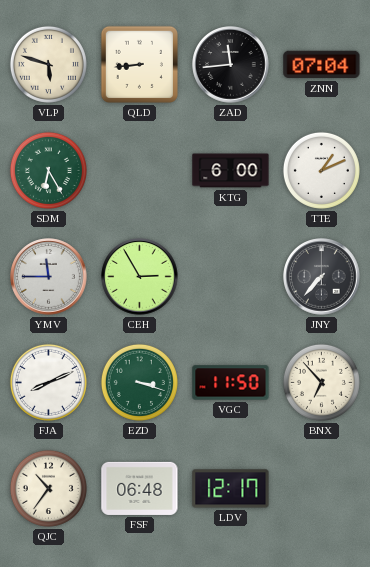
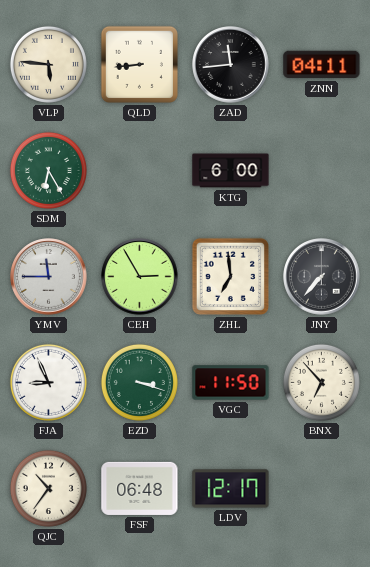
VLP: 5:48 -> 5:46
ZNN: 07:04 -> 04:11
TTE: 1:11 -> none
ZHL: none -> 6:59
FJA: 8:11 -> 8:56
